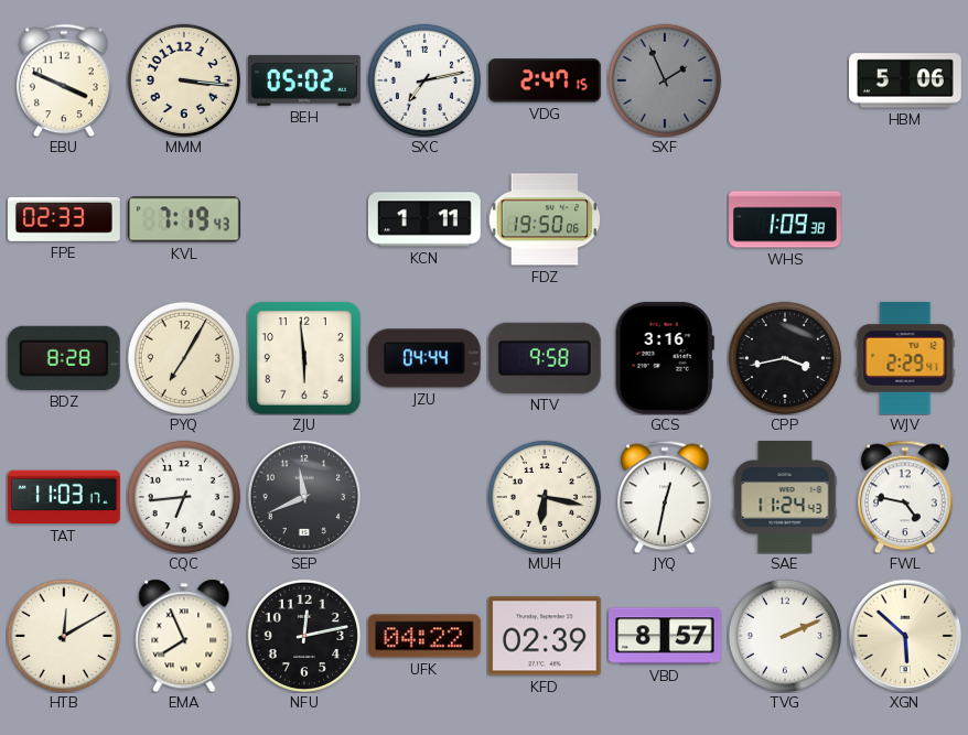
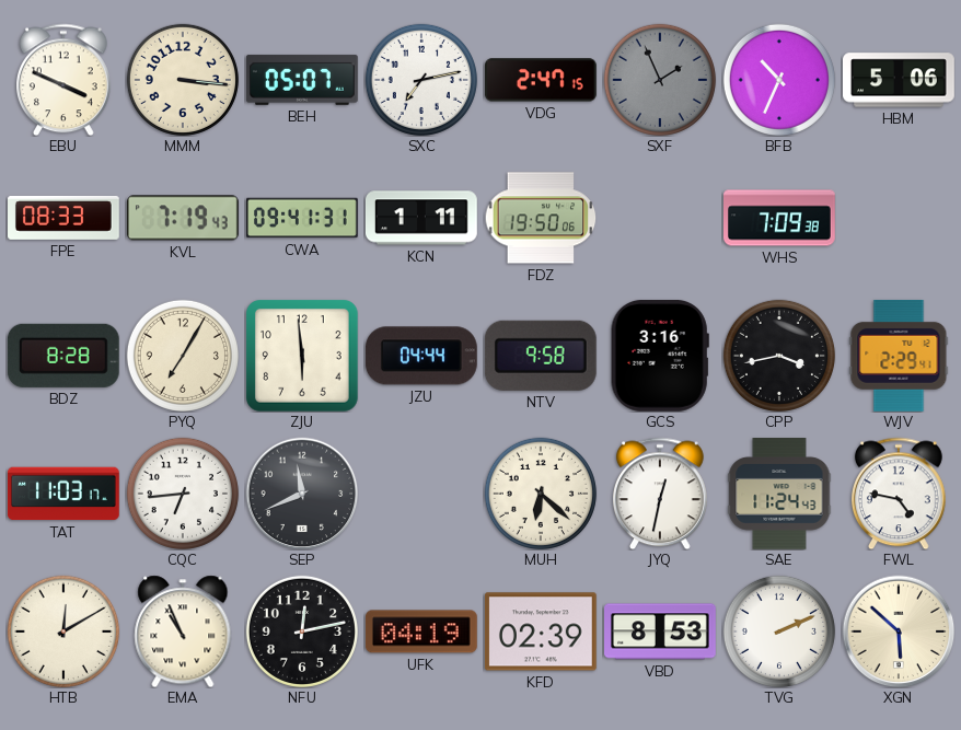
BEH: 05:02 -> 05:07
BFB: none -> 10:34
FPE: 02:33 -> 08:33
CWA: none -> 09:41
WHS: 1:09 -> 7:09
MUH: 6:17 -> 6:22
EMA: 7:56 -> 10:56
UFK: 04:22 -> 04:19
VBD: 8:57 -> 8:53
